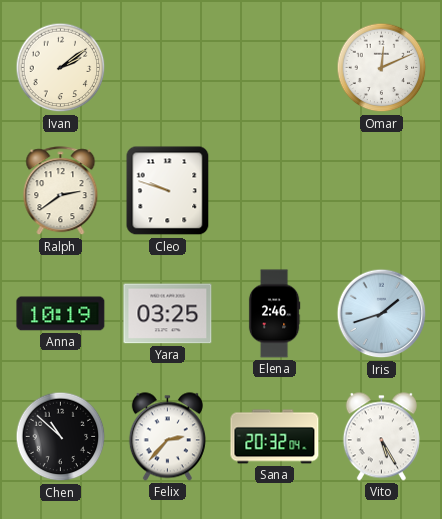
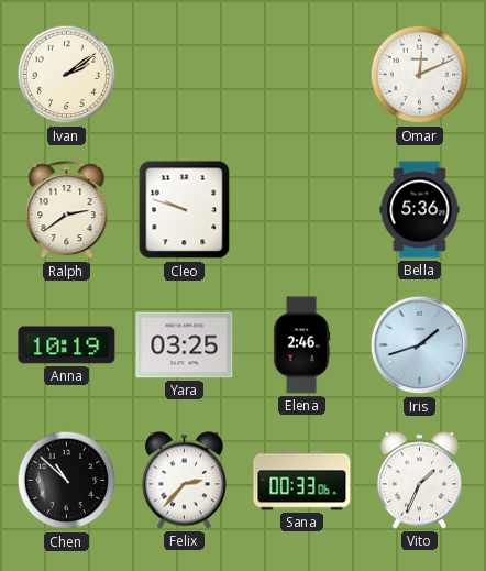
Bella: none -> 5:36
Sana: 20:32 -> 00:33
Vito: 5:25 -> 1:34
